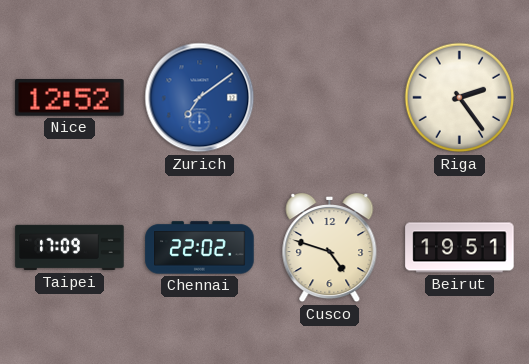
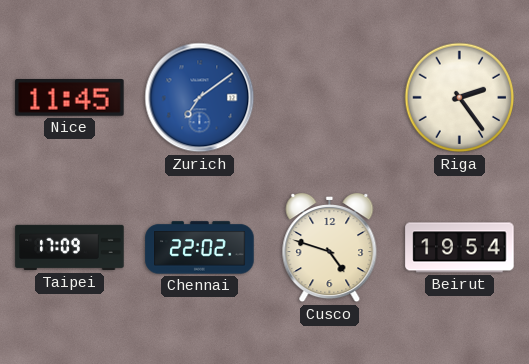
Nice: 12:52 -> 11:45
Beirut: 19:51 -> 19:54
